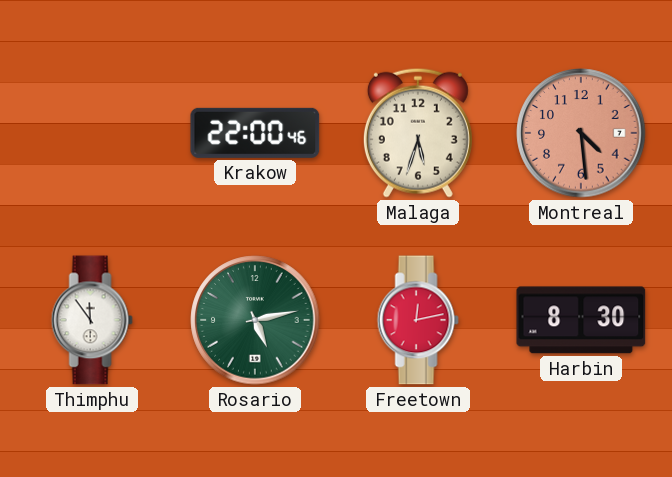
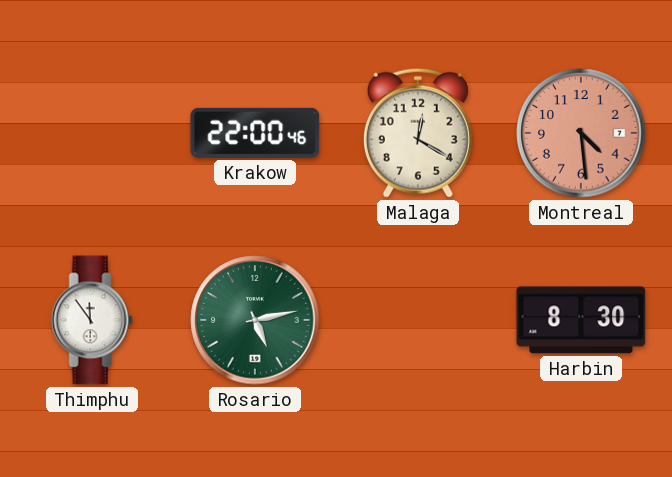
Malaga: 5:33 -> 12:20
Freetown: 12:13 -> none
